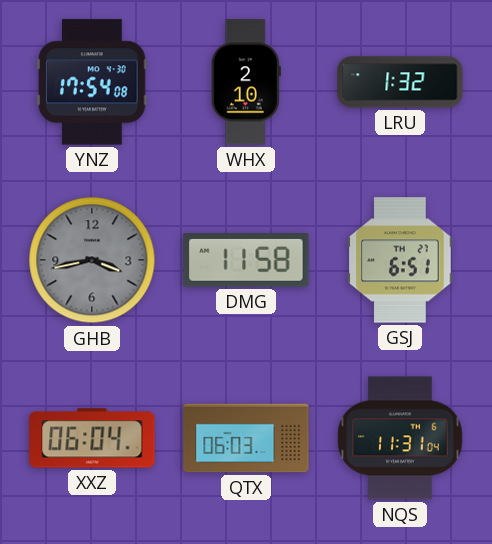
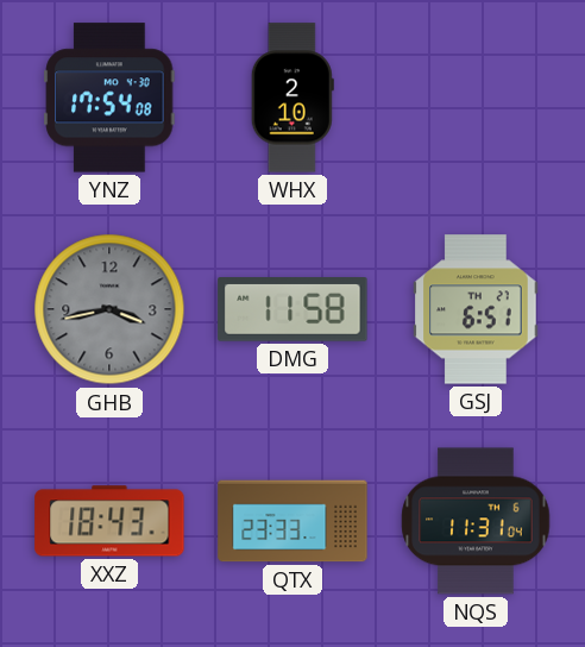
LRU: 1:32 -> none
XXZ: 06:04 -> 18:43
QTX: 06:03 -> 23:33
